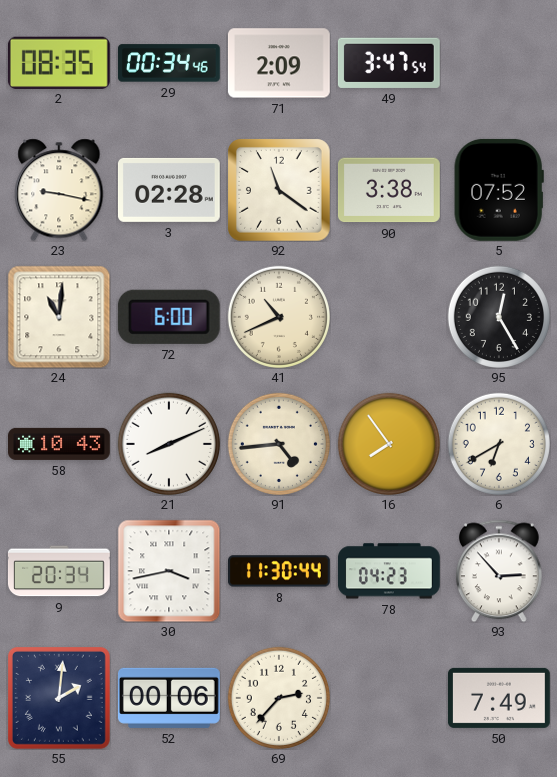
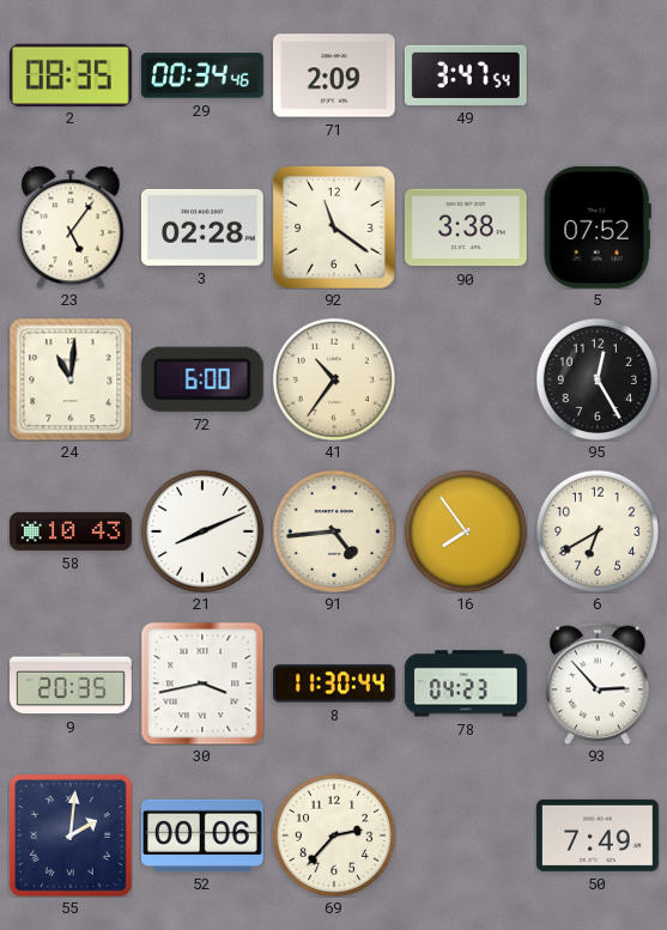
23: 9:17 -> 5:06
41: 10:41 -> 10:36
9: 20:34 -> 20:35
